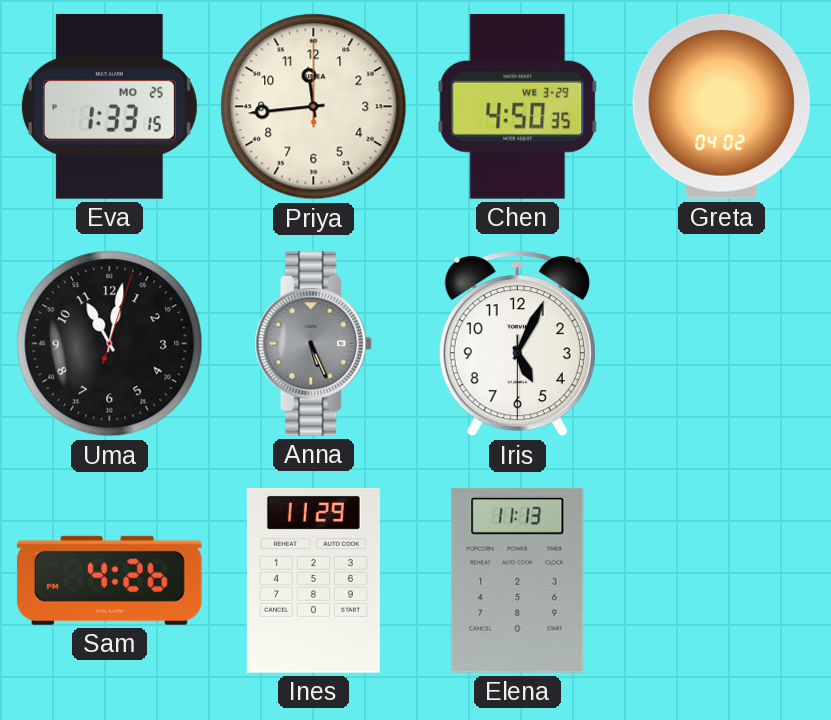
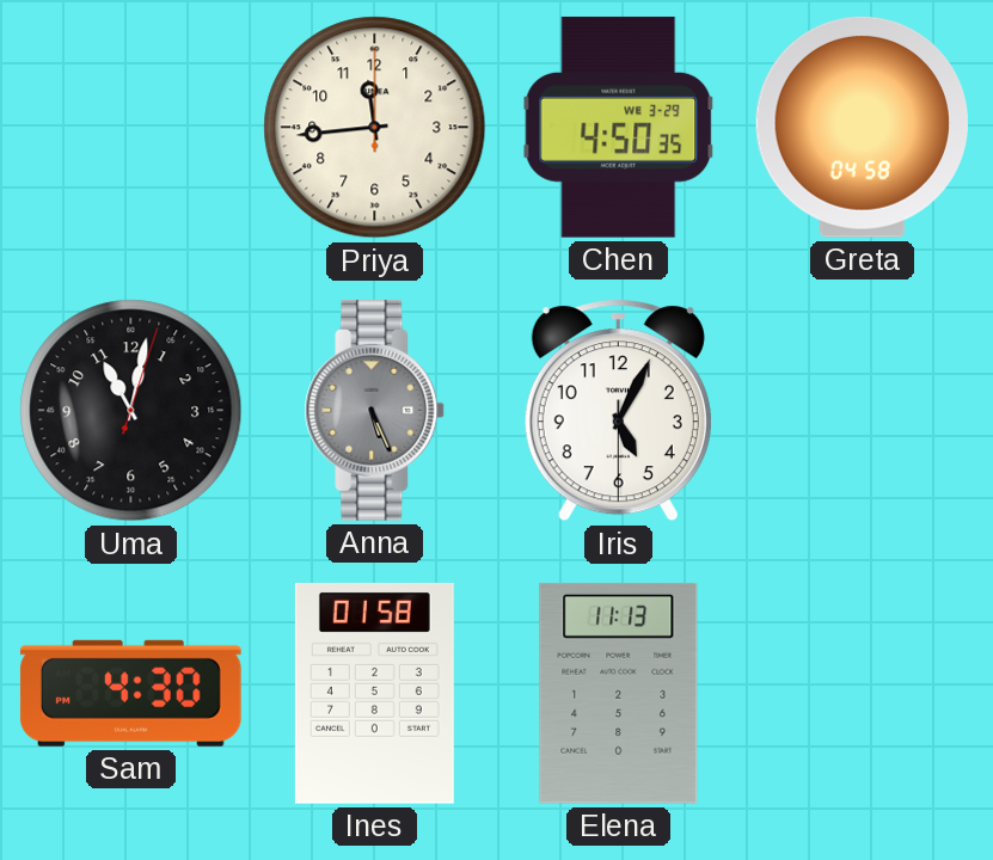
Eva: 1:33 -> none
Greta: 04:02 -> 04:58
Sam: 4:26 -> 4:30
Ines: 11:29 -> 01:58
